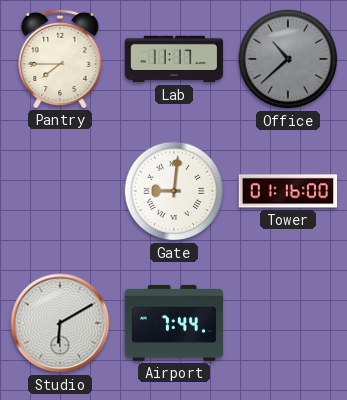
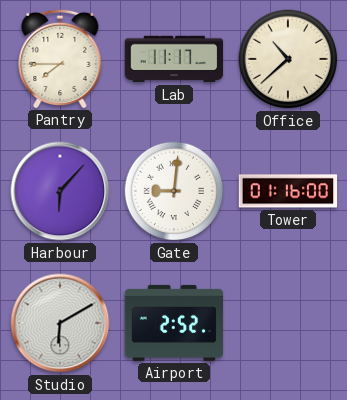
Office dial: grey -> cream
Harbour: none -> 6:07
Airport: 7:44 -> 2:52
